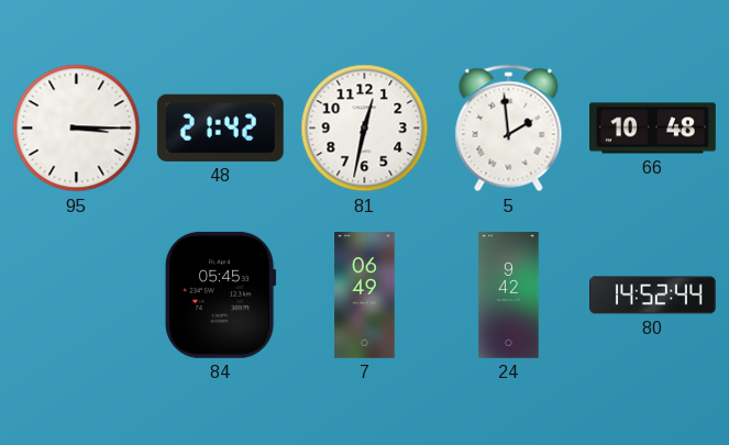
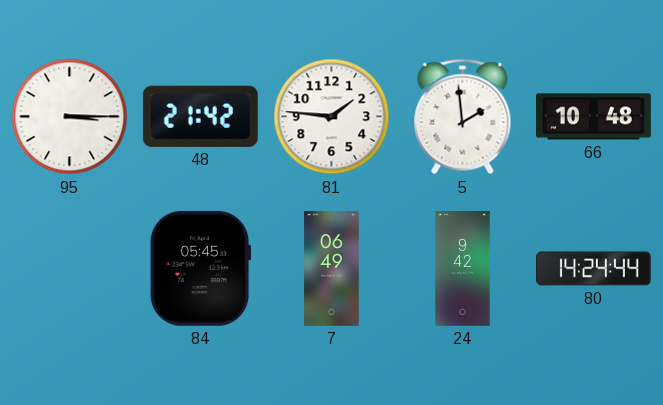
81: 12:32 -> 1:46
80: 14:52 -> 14:24
